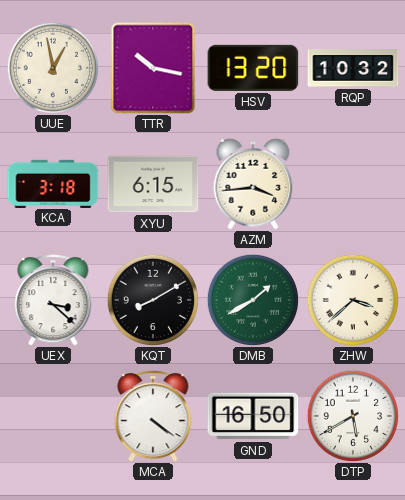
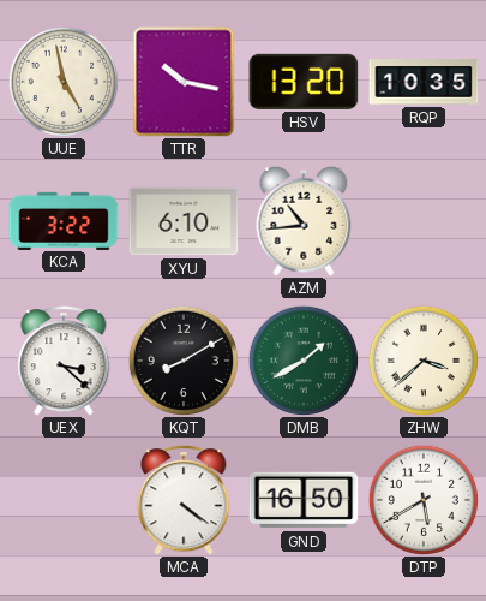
UUE: 12:58 -> 4:58
RQP: 10:32 -> 10:35
KCA: 3:18 -> 3:22
XYU: 6:15 -> 6:10
AZM: 3:44 -> 10:44
